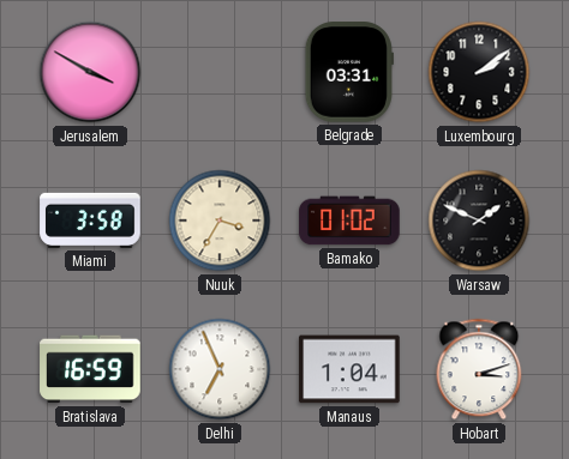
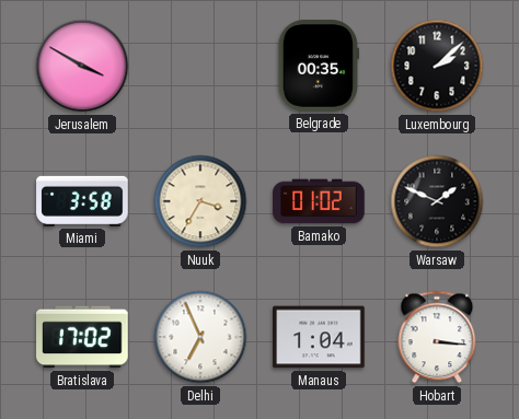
Belgrade: 03:31 -> 00:35
Luxembourg: 2:09 -> 2:08
Bratislava: 16:59 -> 17:02
Hobart: 3:12 -> 3:16
